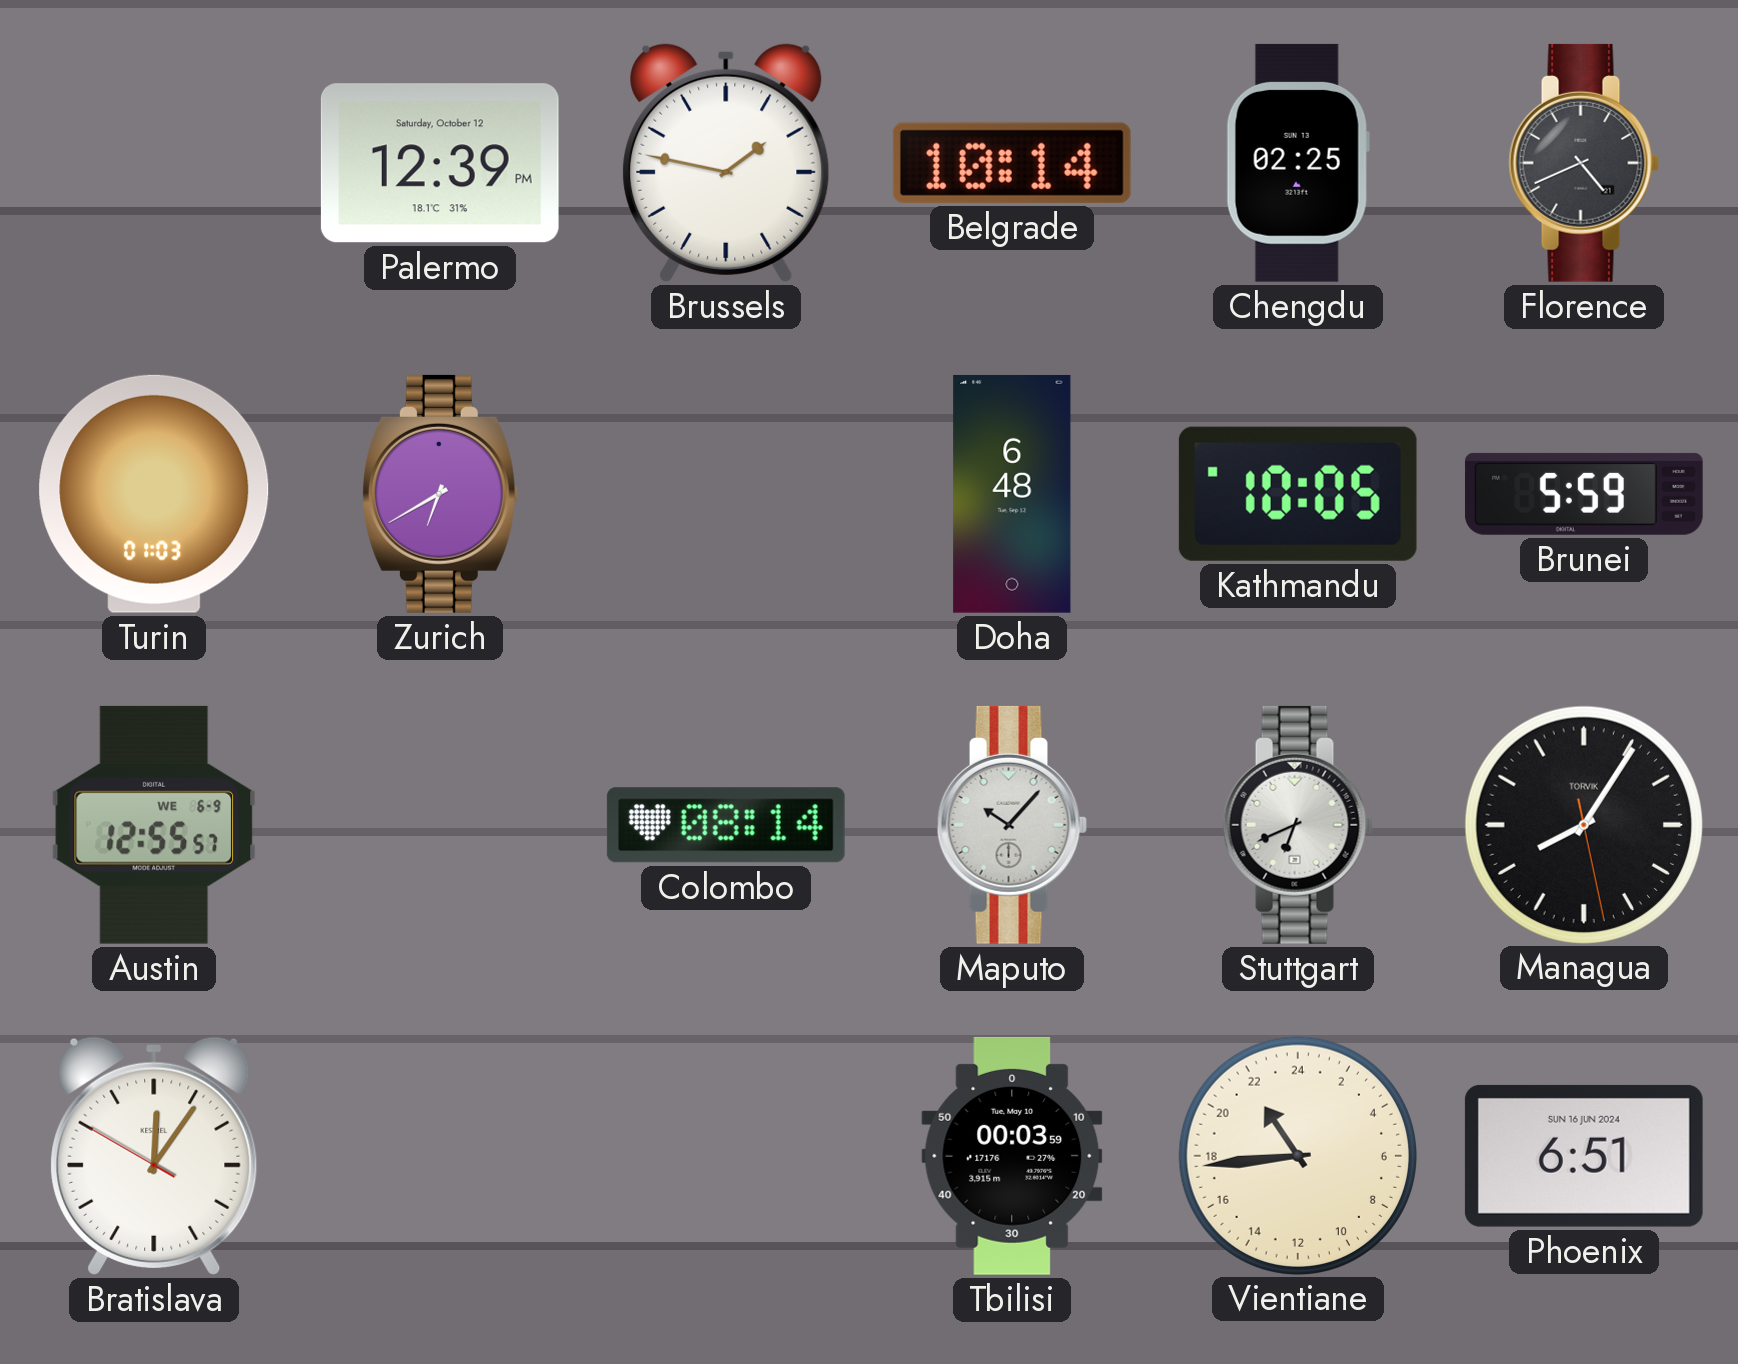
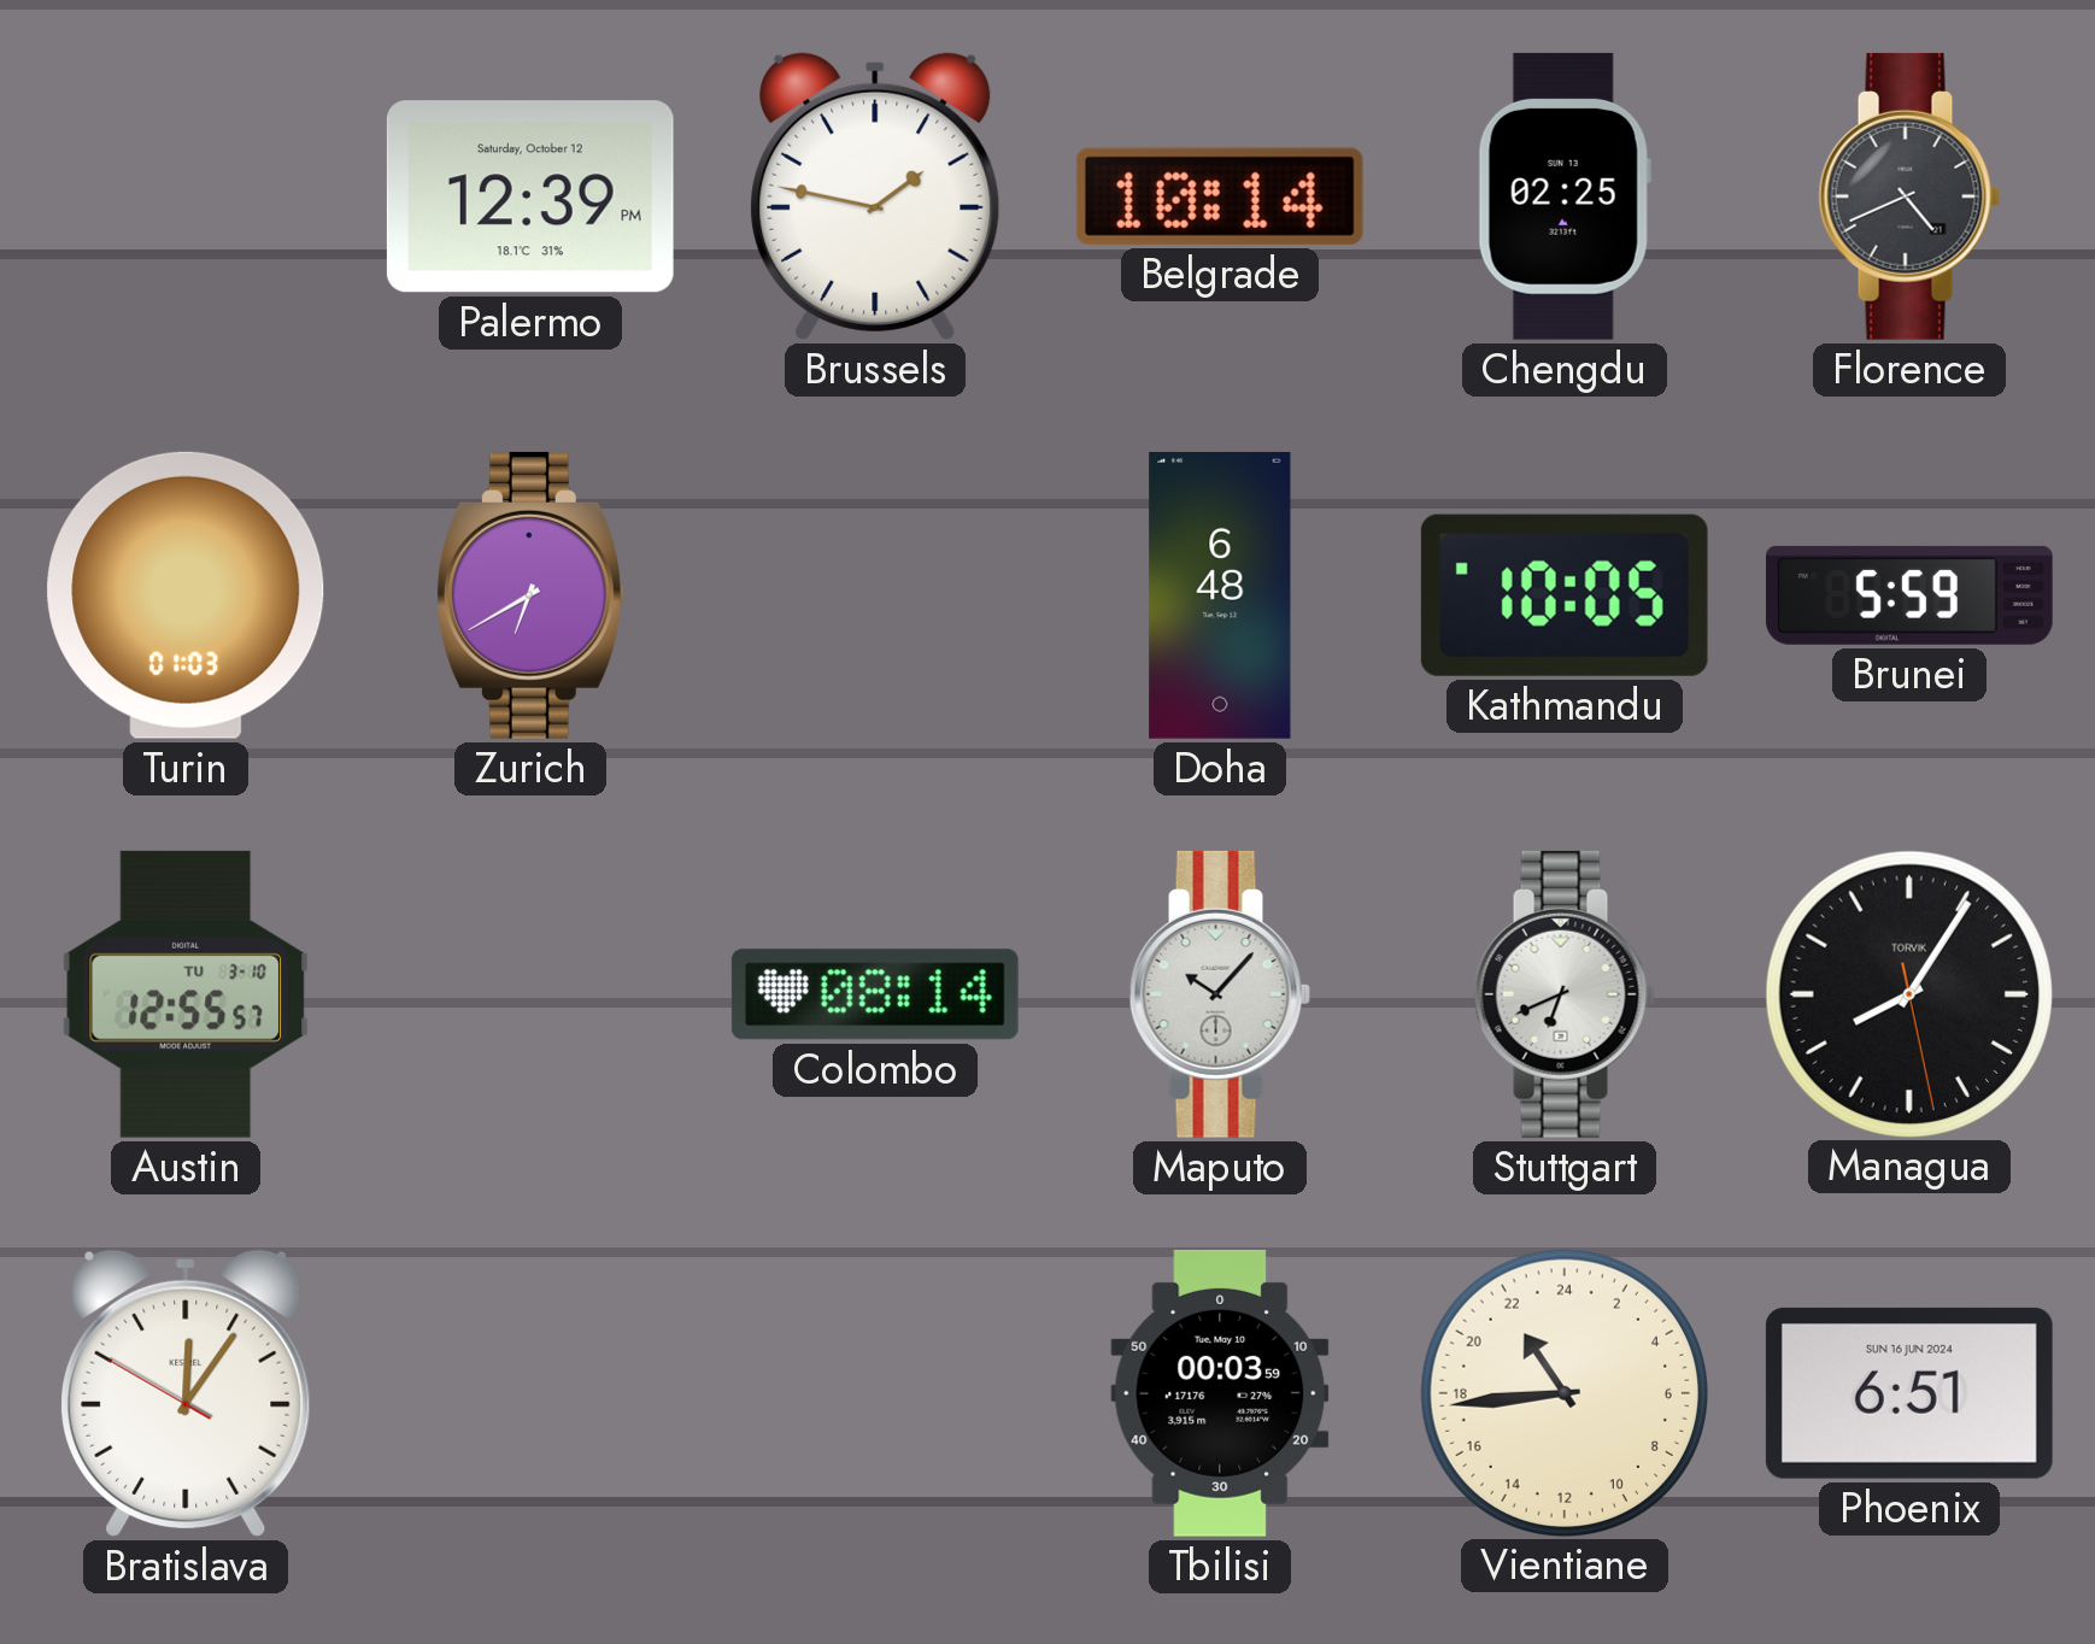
Austin date: WE 6-9 -> TU 3-10
